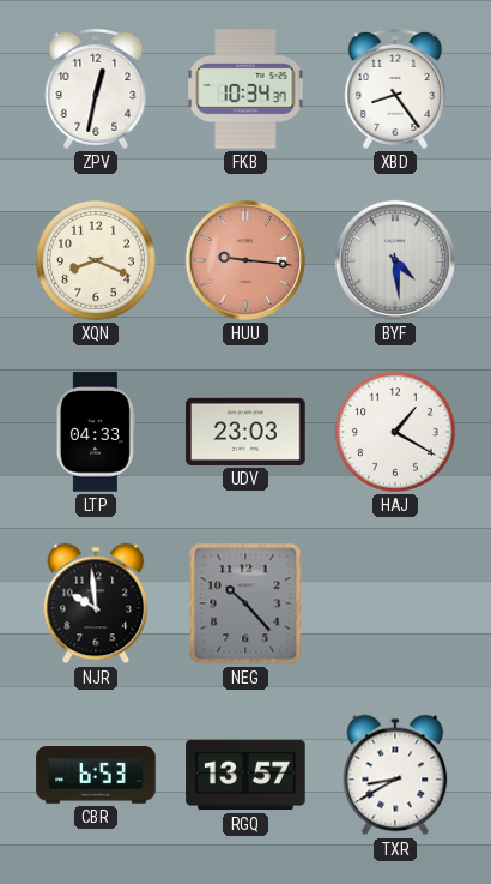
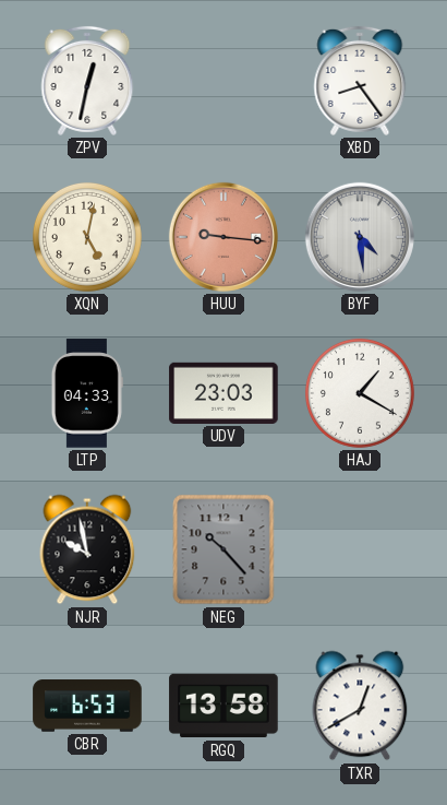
FKB: 10:34 -> none
XQN: 8:19 -> 5:02
NJR: 9:59 -> 9:58
RGQ: 13:57 -> 13:58
TXR: 8:40 -> 12:40
